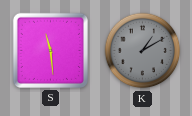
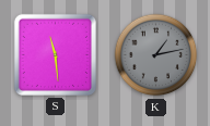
K: 1:10 -> 1:13
